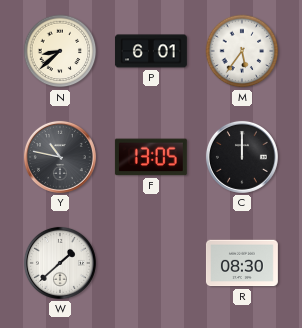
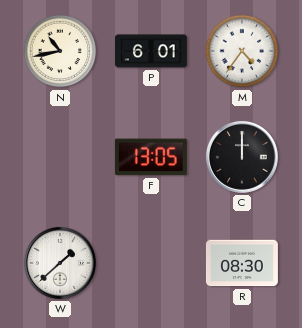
N: 8:38 -> 10:43
M: 5:36 -> 4:36
Y: 10:47 -> none
